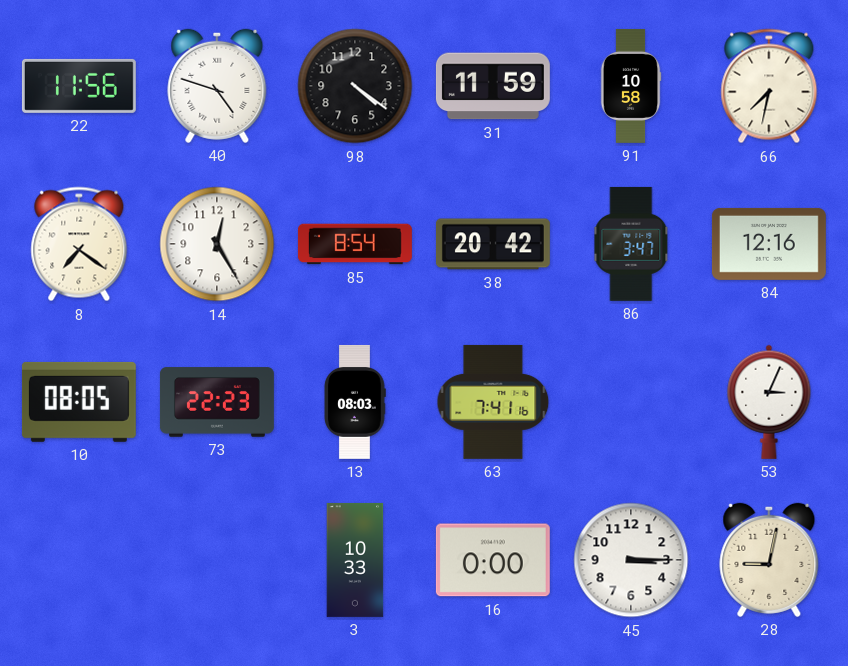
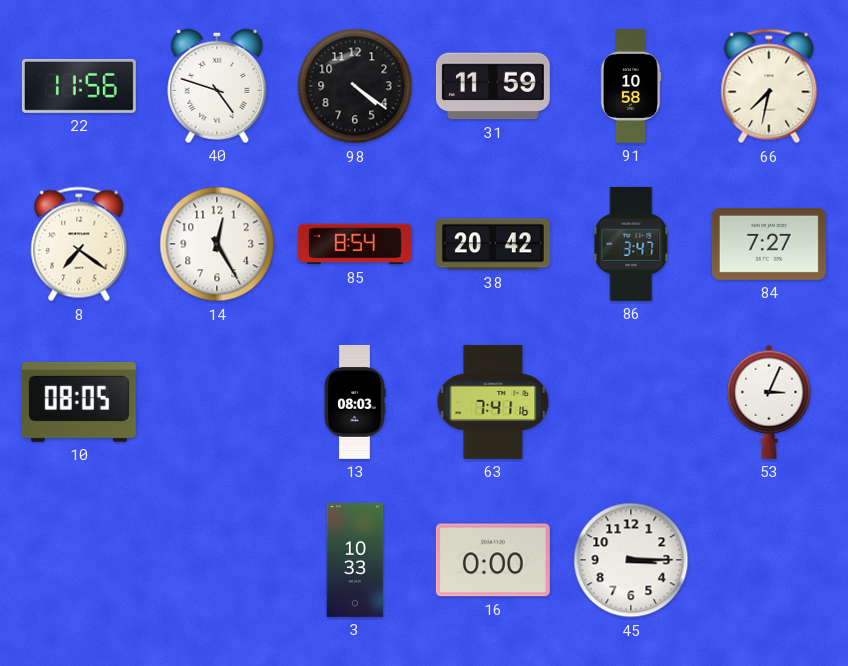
84: 12:16 -> 7:27
73: 22:23 -> none
28: 9:02 -> none
